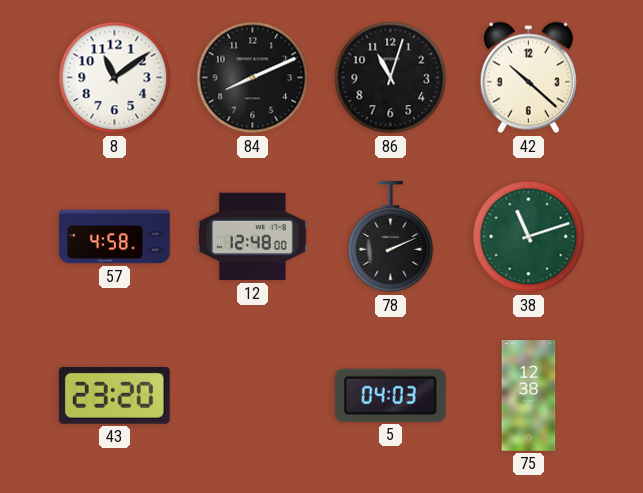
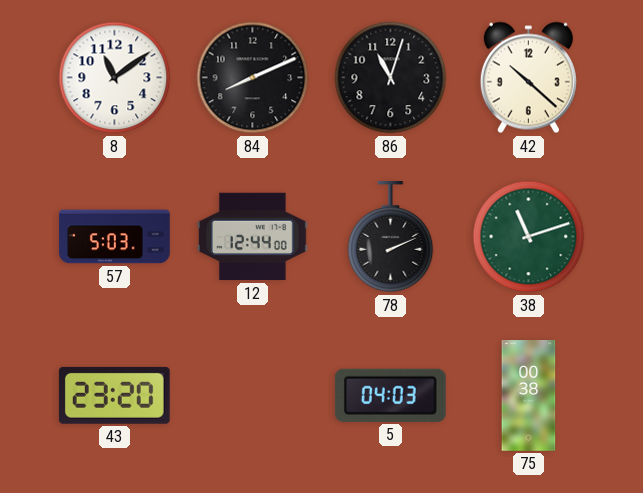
57: 4:58 -> 5:03
12: 12:48 -> 12:44
75: 12:38 -> 00:38
